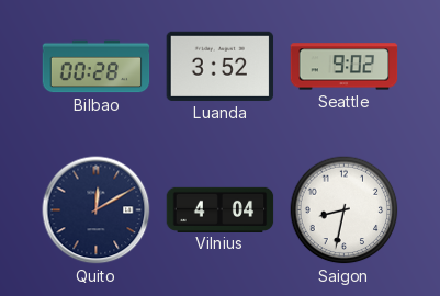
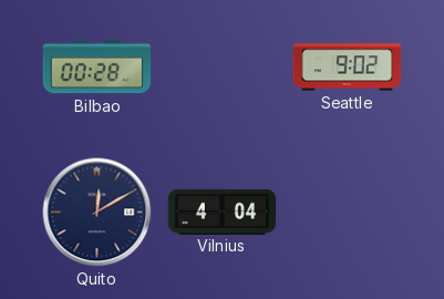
Luanda: 3:52 -> none
Saigon: 8:32 -> none
